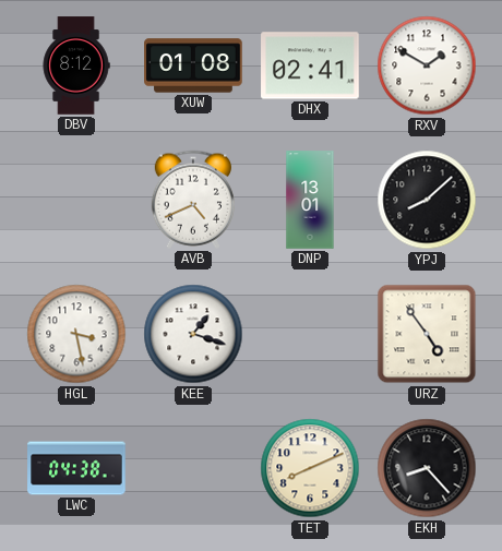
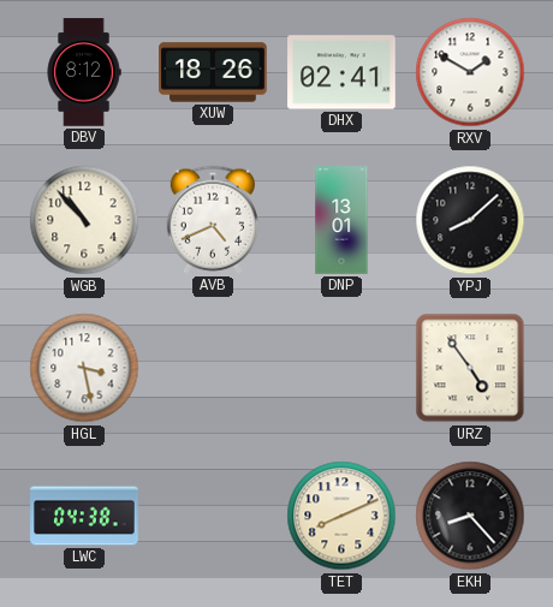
XUW: 01:08 -> 18:26
WGB: none -> 10:53
KEE: 1:18 -> none
